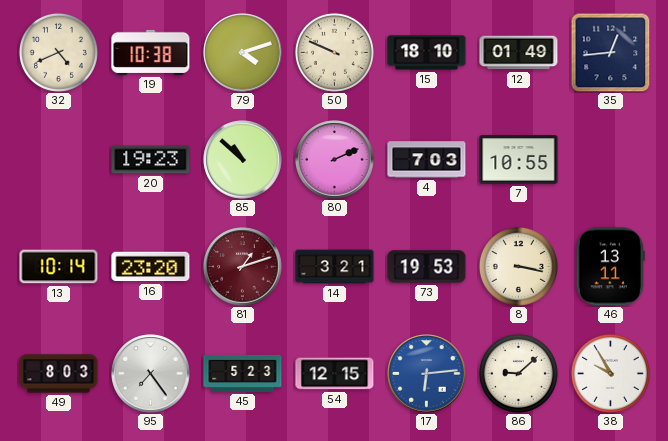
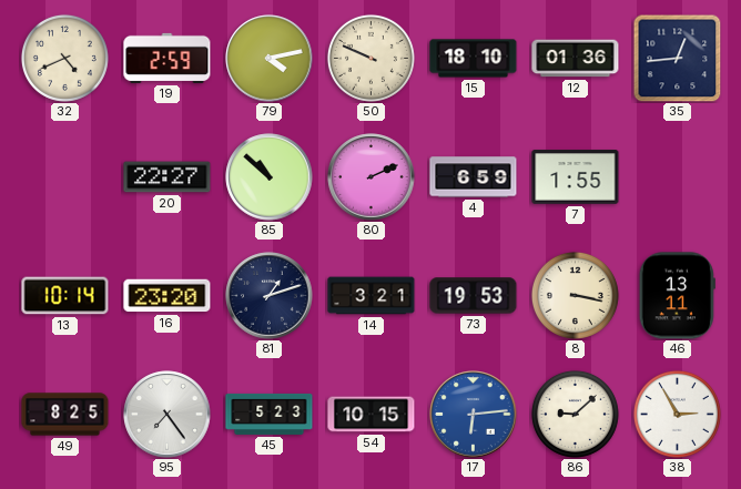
19: 10:38 -> 2:59
79: 4:12 -> 4:13
12: 01:49 -> 01:36
20: 19:23 -> 22:27
4: 7:03 -> 6:59
7: 10:55 -> 1:55
81 dial: burgundy -> navy
49: 8:03 -> 8:25
54: 12:15 -> 10:15
38: 9:55 -> 2:55
